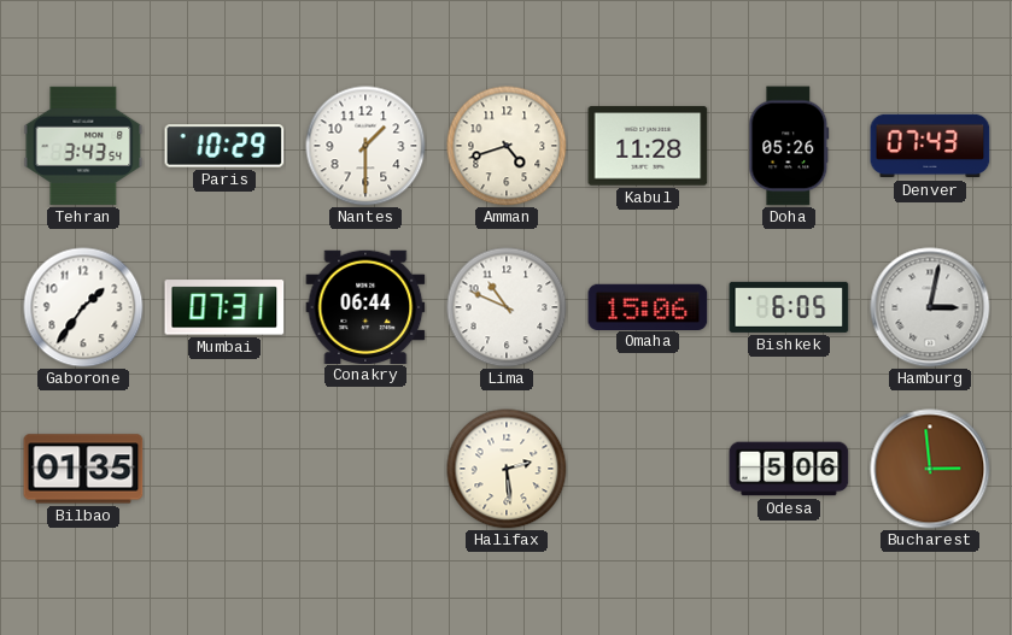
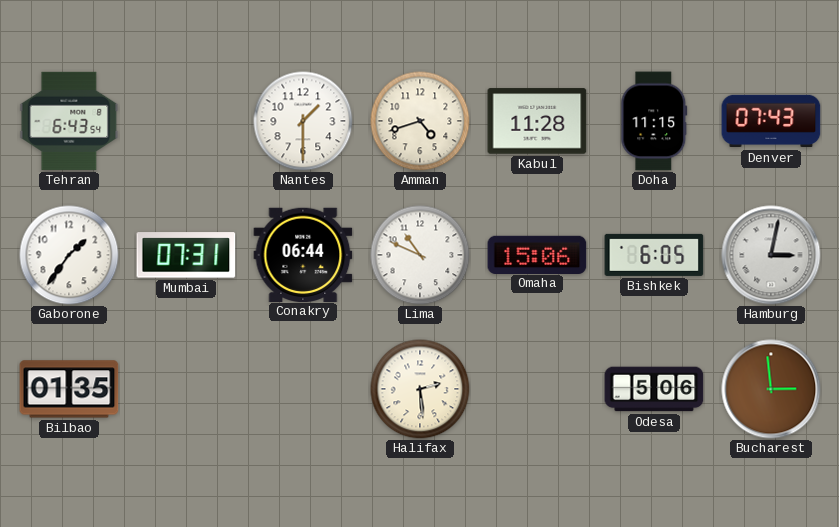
Tehran: 3:43 -> 6:43
Paris: 10:29 -> none
Doha: 05:26 -> 11:15
